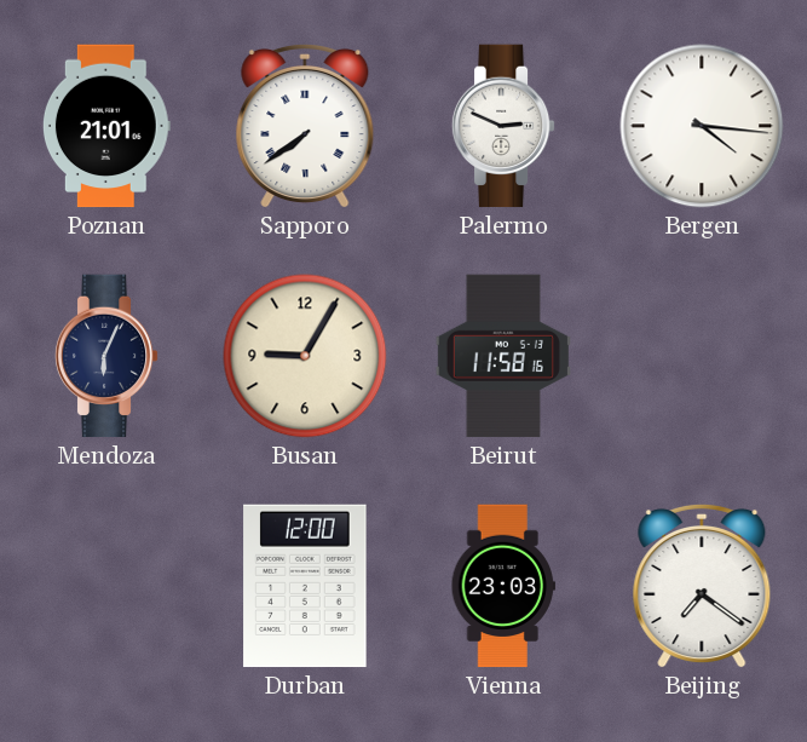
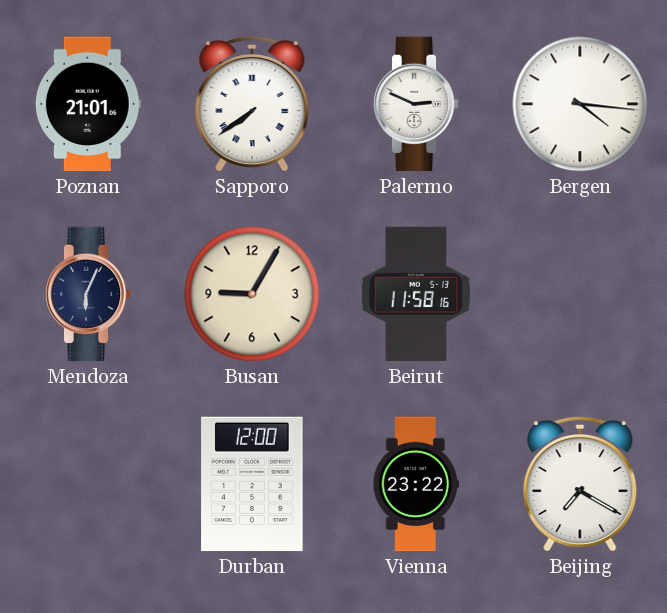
Vienna: 23:03 -> 23:22
Beijing: 7:21 -> 7:20
